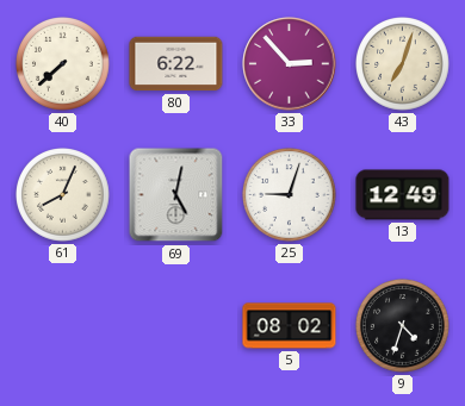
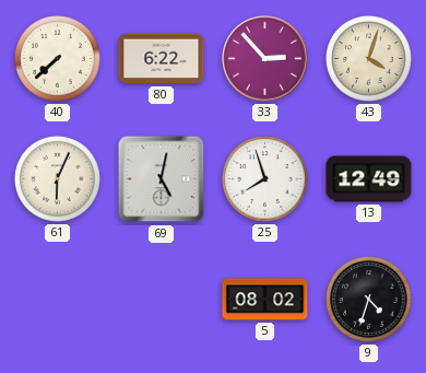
43: 7:03 -> 4:03
61: 8:04 -> 6:04
25: 9:03 -> 7:57
